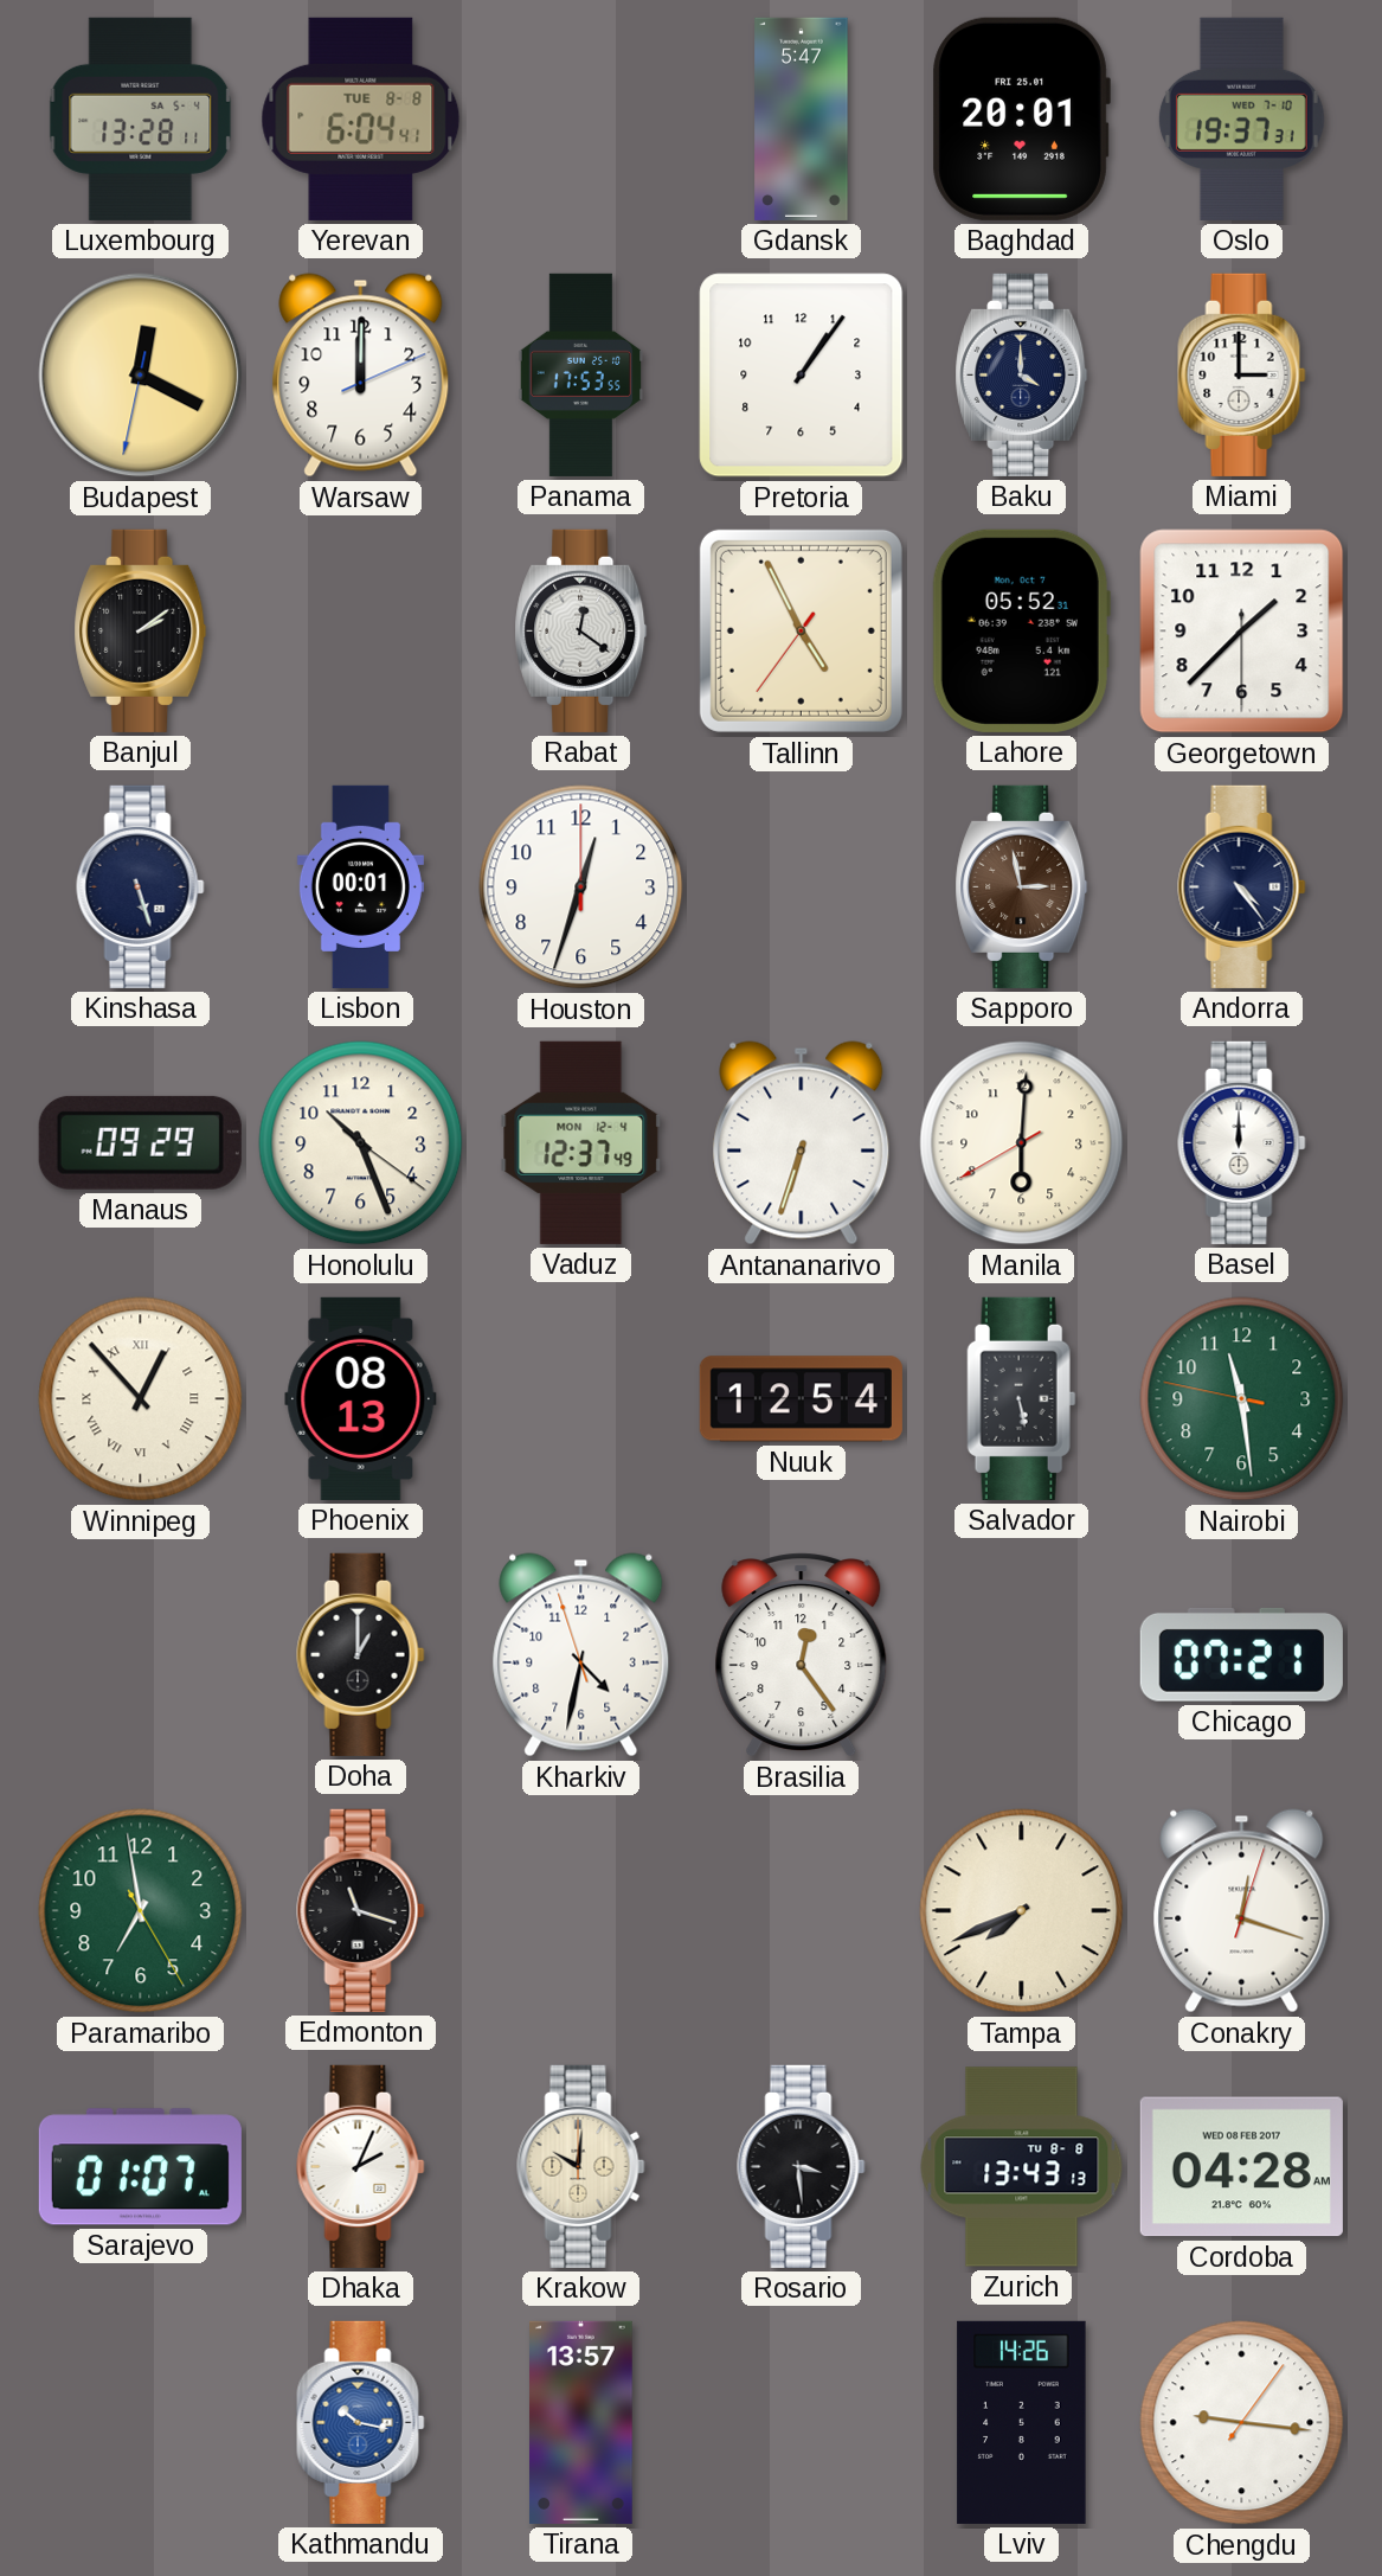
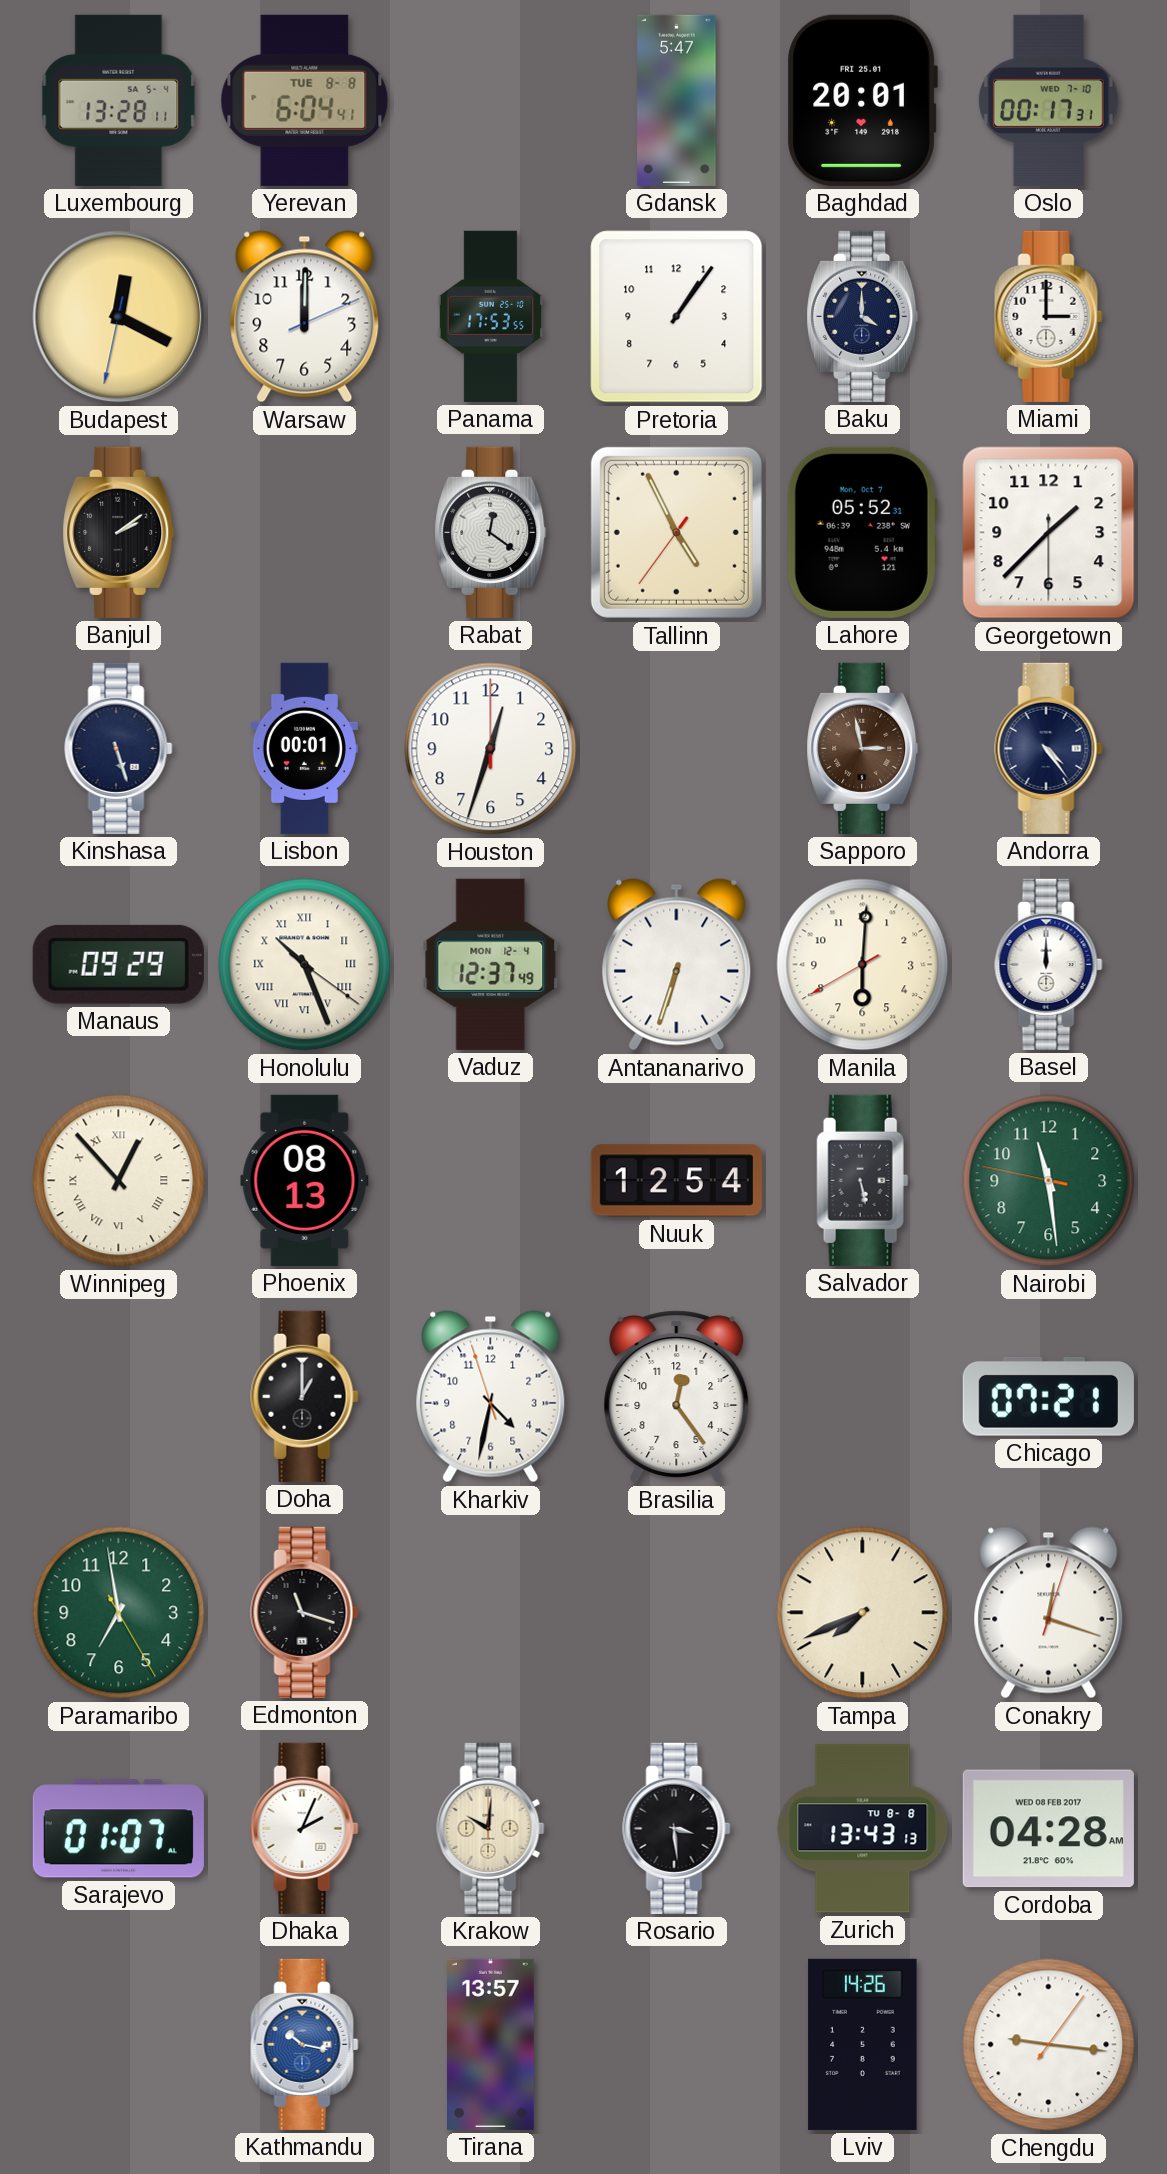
Oslo: 19:37 -> 00:17
Honolulu numerals: Arabic -> Roman
